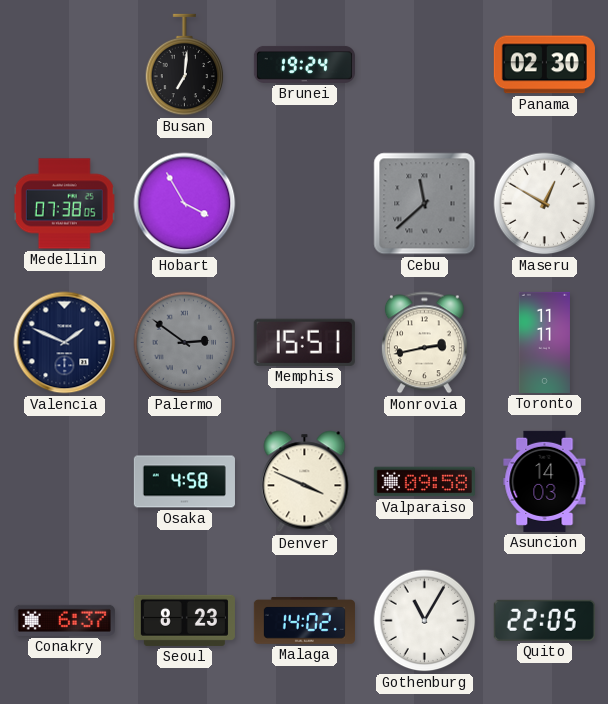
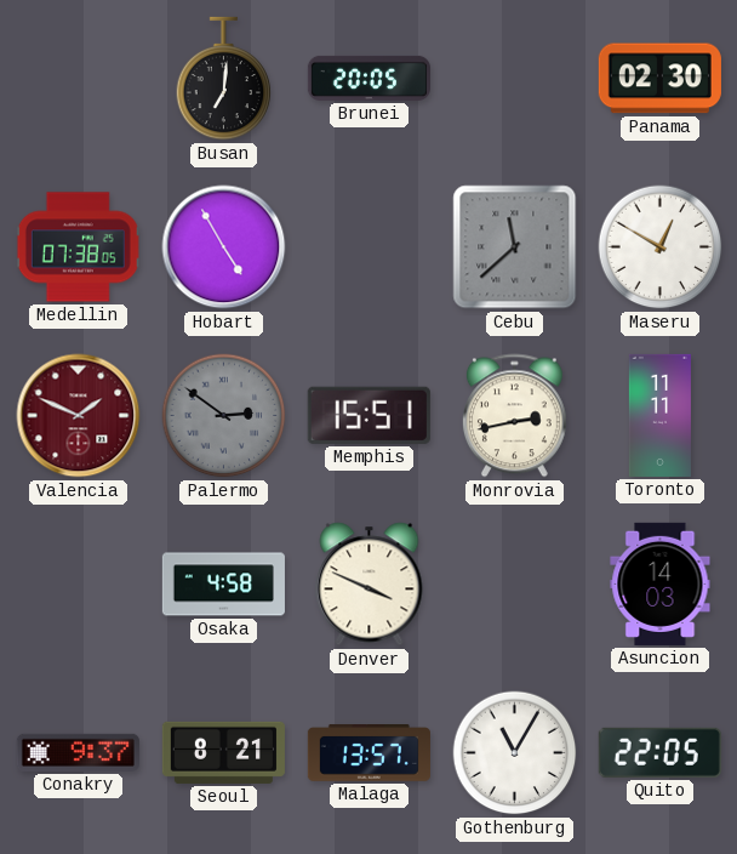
Brunei: 19:24 -> 20:05
Hobart: 3:55 -> 4:55
Valencia dial: navy -> burgundy
Valparaiso: 09:58 -> none
Conakry: 6:37 -> 9:37
Seoul: 8:23 -> 8:21
Malaga: 14:02 -> 13:57
